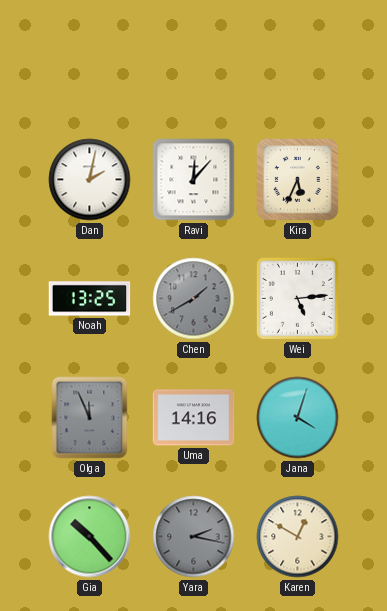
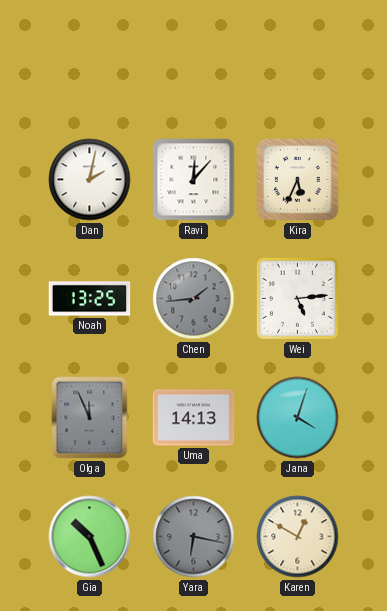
Chen: 1:40 -> 1:44
Uma: 14:16 -> 14:13
Gia: 10:23 -> 10:26
Yara: 2:17 -> 6:17
